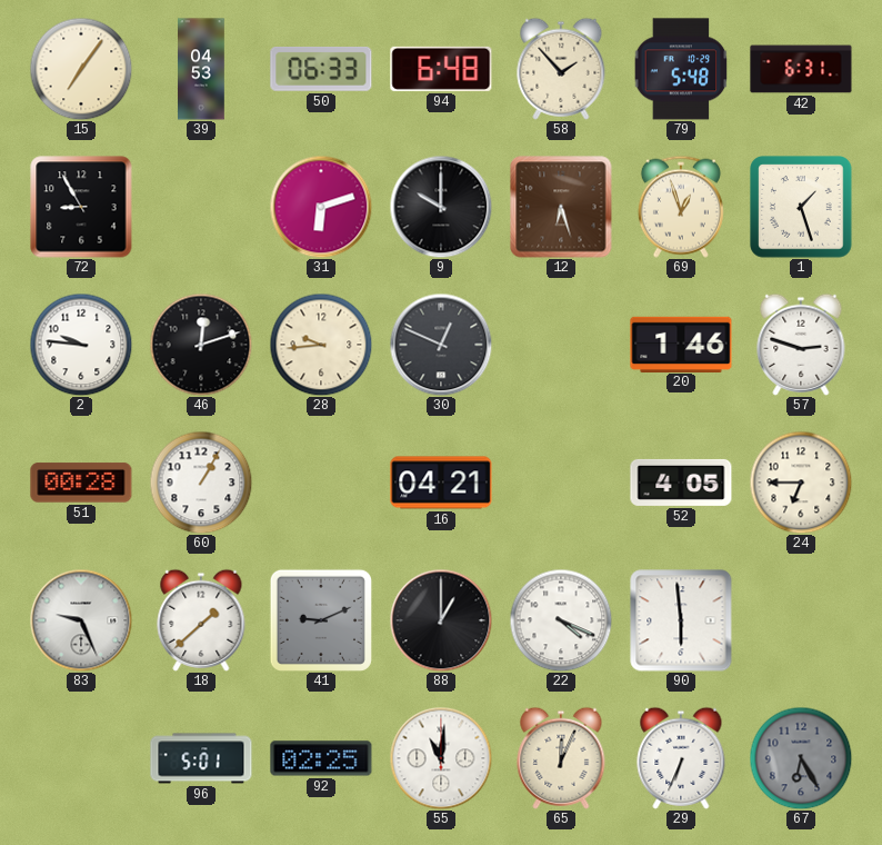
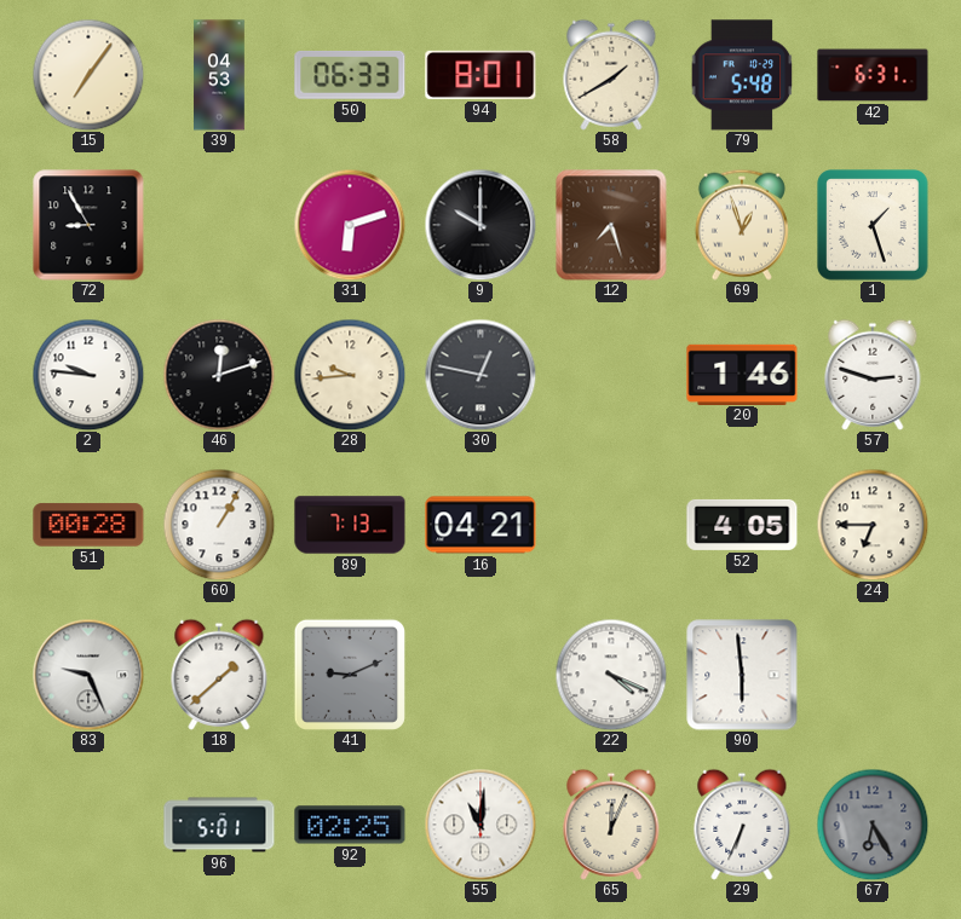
94: 6:48 -> 8:01
58: 1:53 -> 1:40
12: 6:27 -> 7:27
30: 12:49 -> 12:47
89: none -> 7:13
88: 1:00 -> none
